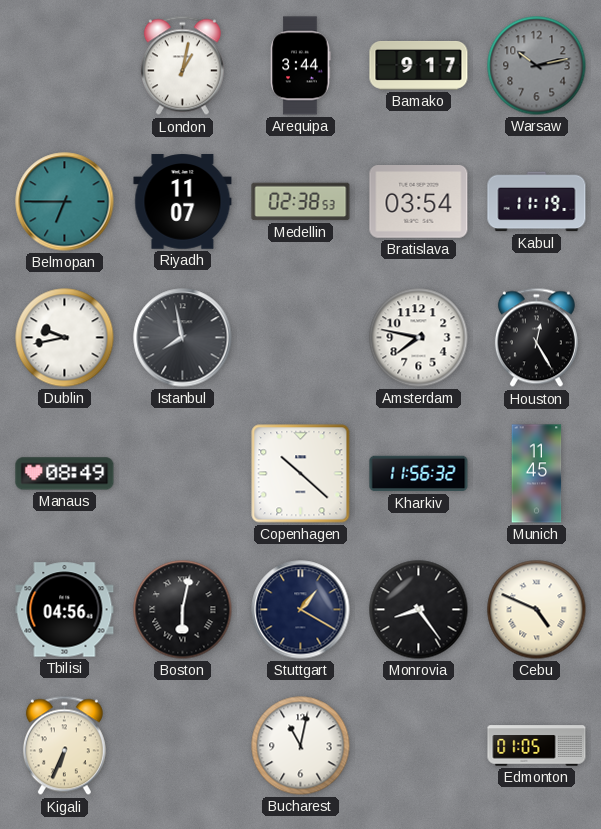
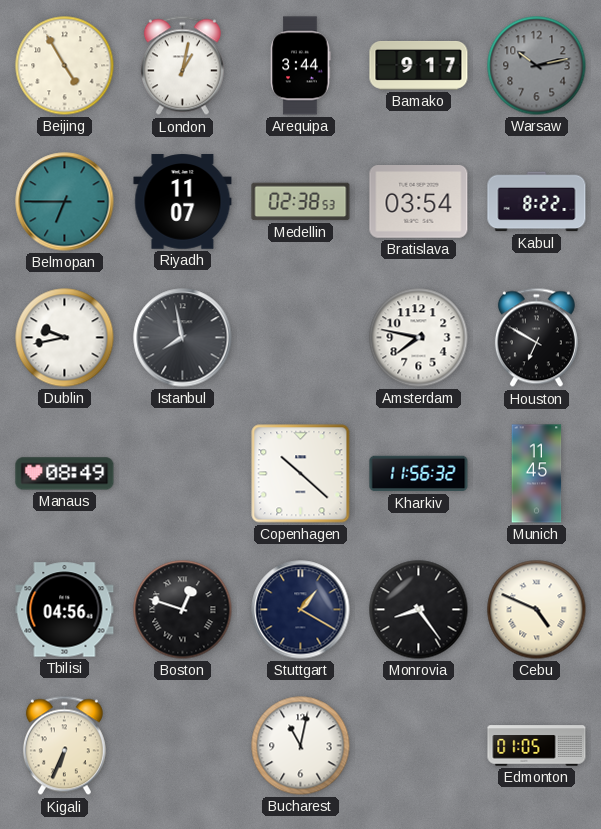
Beijing: none -> 4:55
Kabul: 11:19 -> 8:22
Houston: 12:25 -> 6:50
Boston: 6:02 -> 12:48
